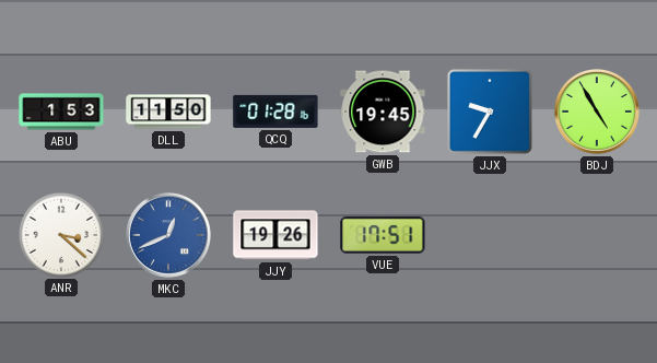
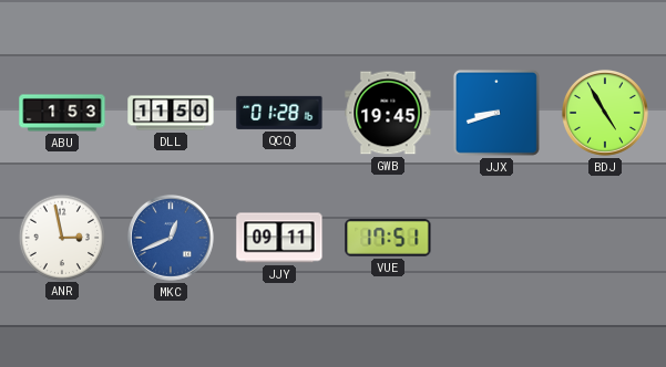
JJX: 9:35 -> 8:42
ANR: 3:22 -> 2:58
JJY: 19:26 -> 09:11
